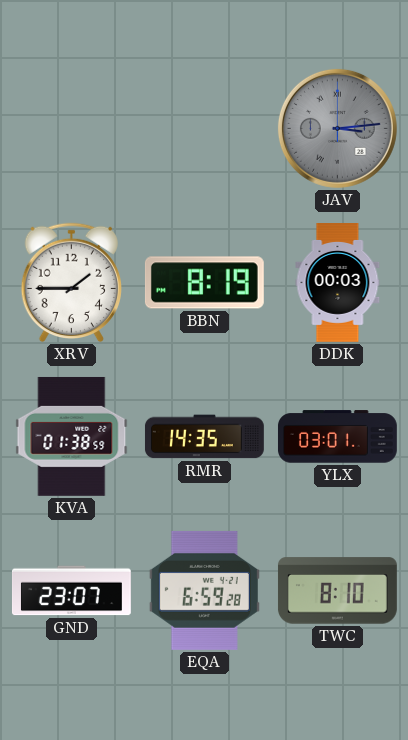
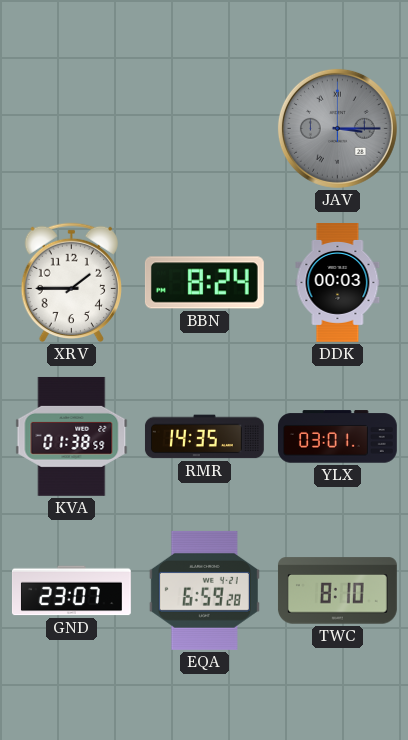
JAV: 3:14 -> 3:15
BBN: 8:19 -> 8:24
